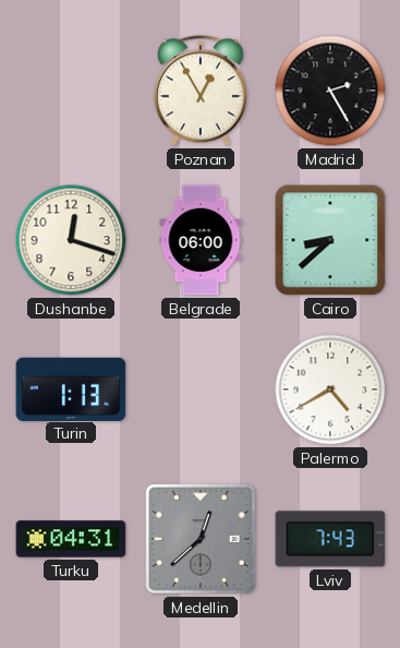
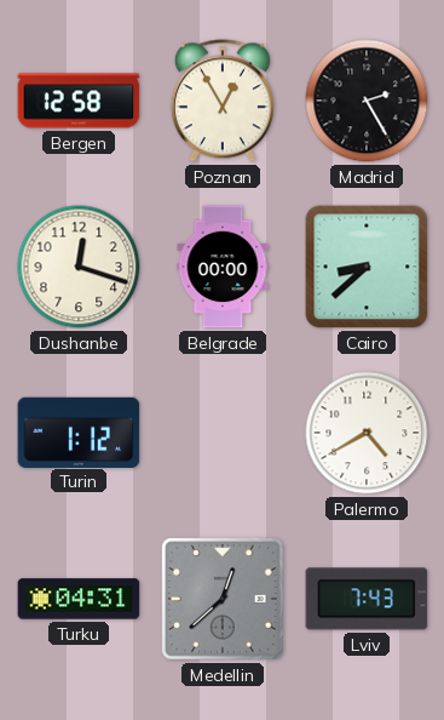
Bergen: none -> 12:58
Belgrade: 06:00 -> 00:00
Turin: 1:13 -> 1:12
